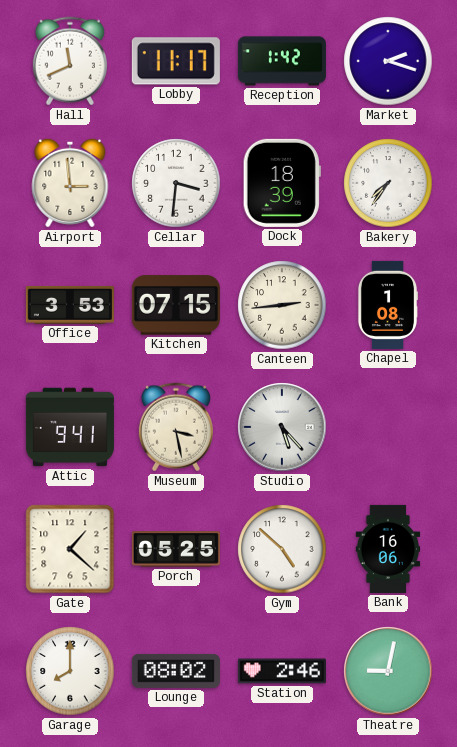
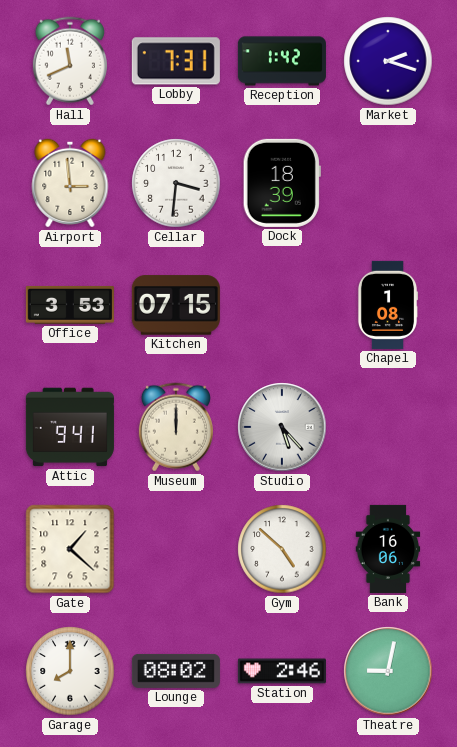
Lobby: 11:17 -> 7:31
Bakery: 7:36 -> none
Canteen: 2:44 -> none
Museum: 3:28 -> 12:00
Porch: 05:25 -> none
